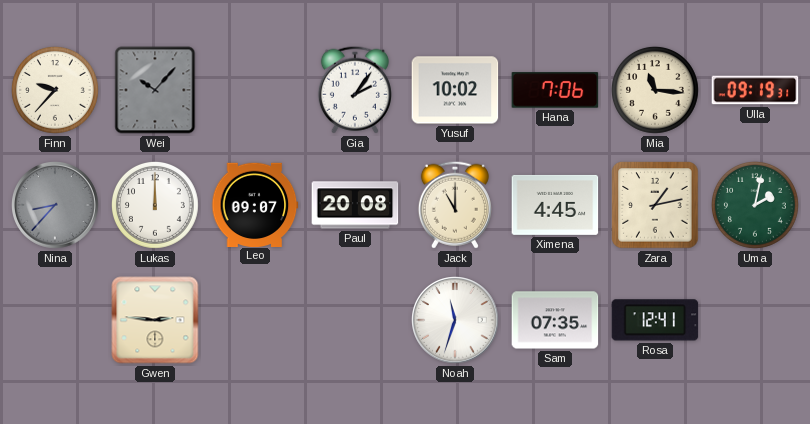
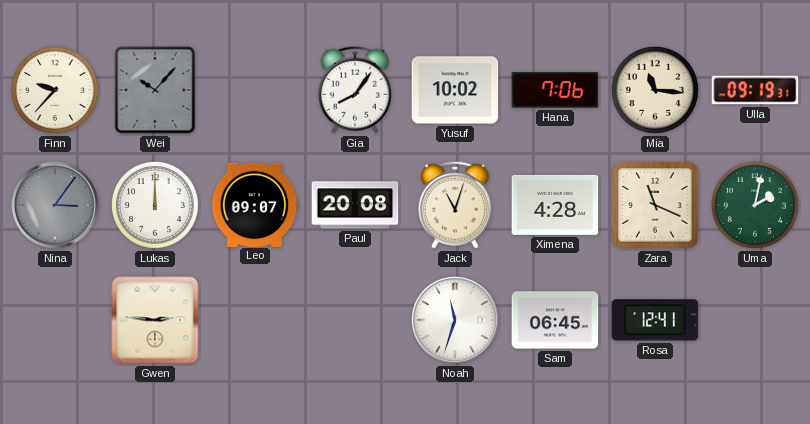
Gia: 2:06 -> 8:06
Nina: 8:37 -> 3:06
Jack: 11:00 -> 11:03
Ximena: 4:45 -> 4:28
Zara: 1:13 -> 11:19
Sam: 07:35 -> 06:45
